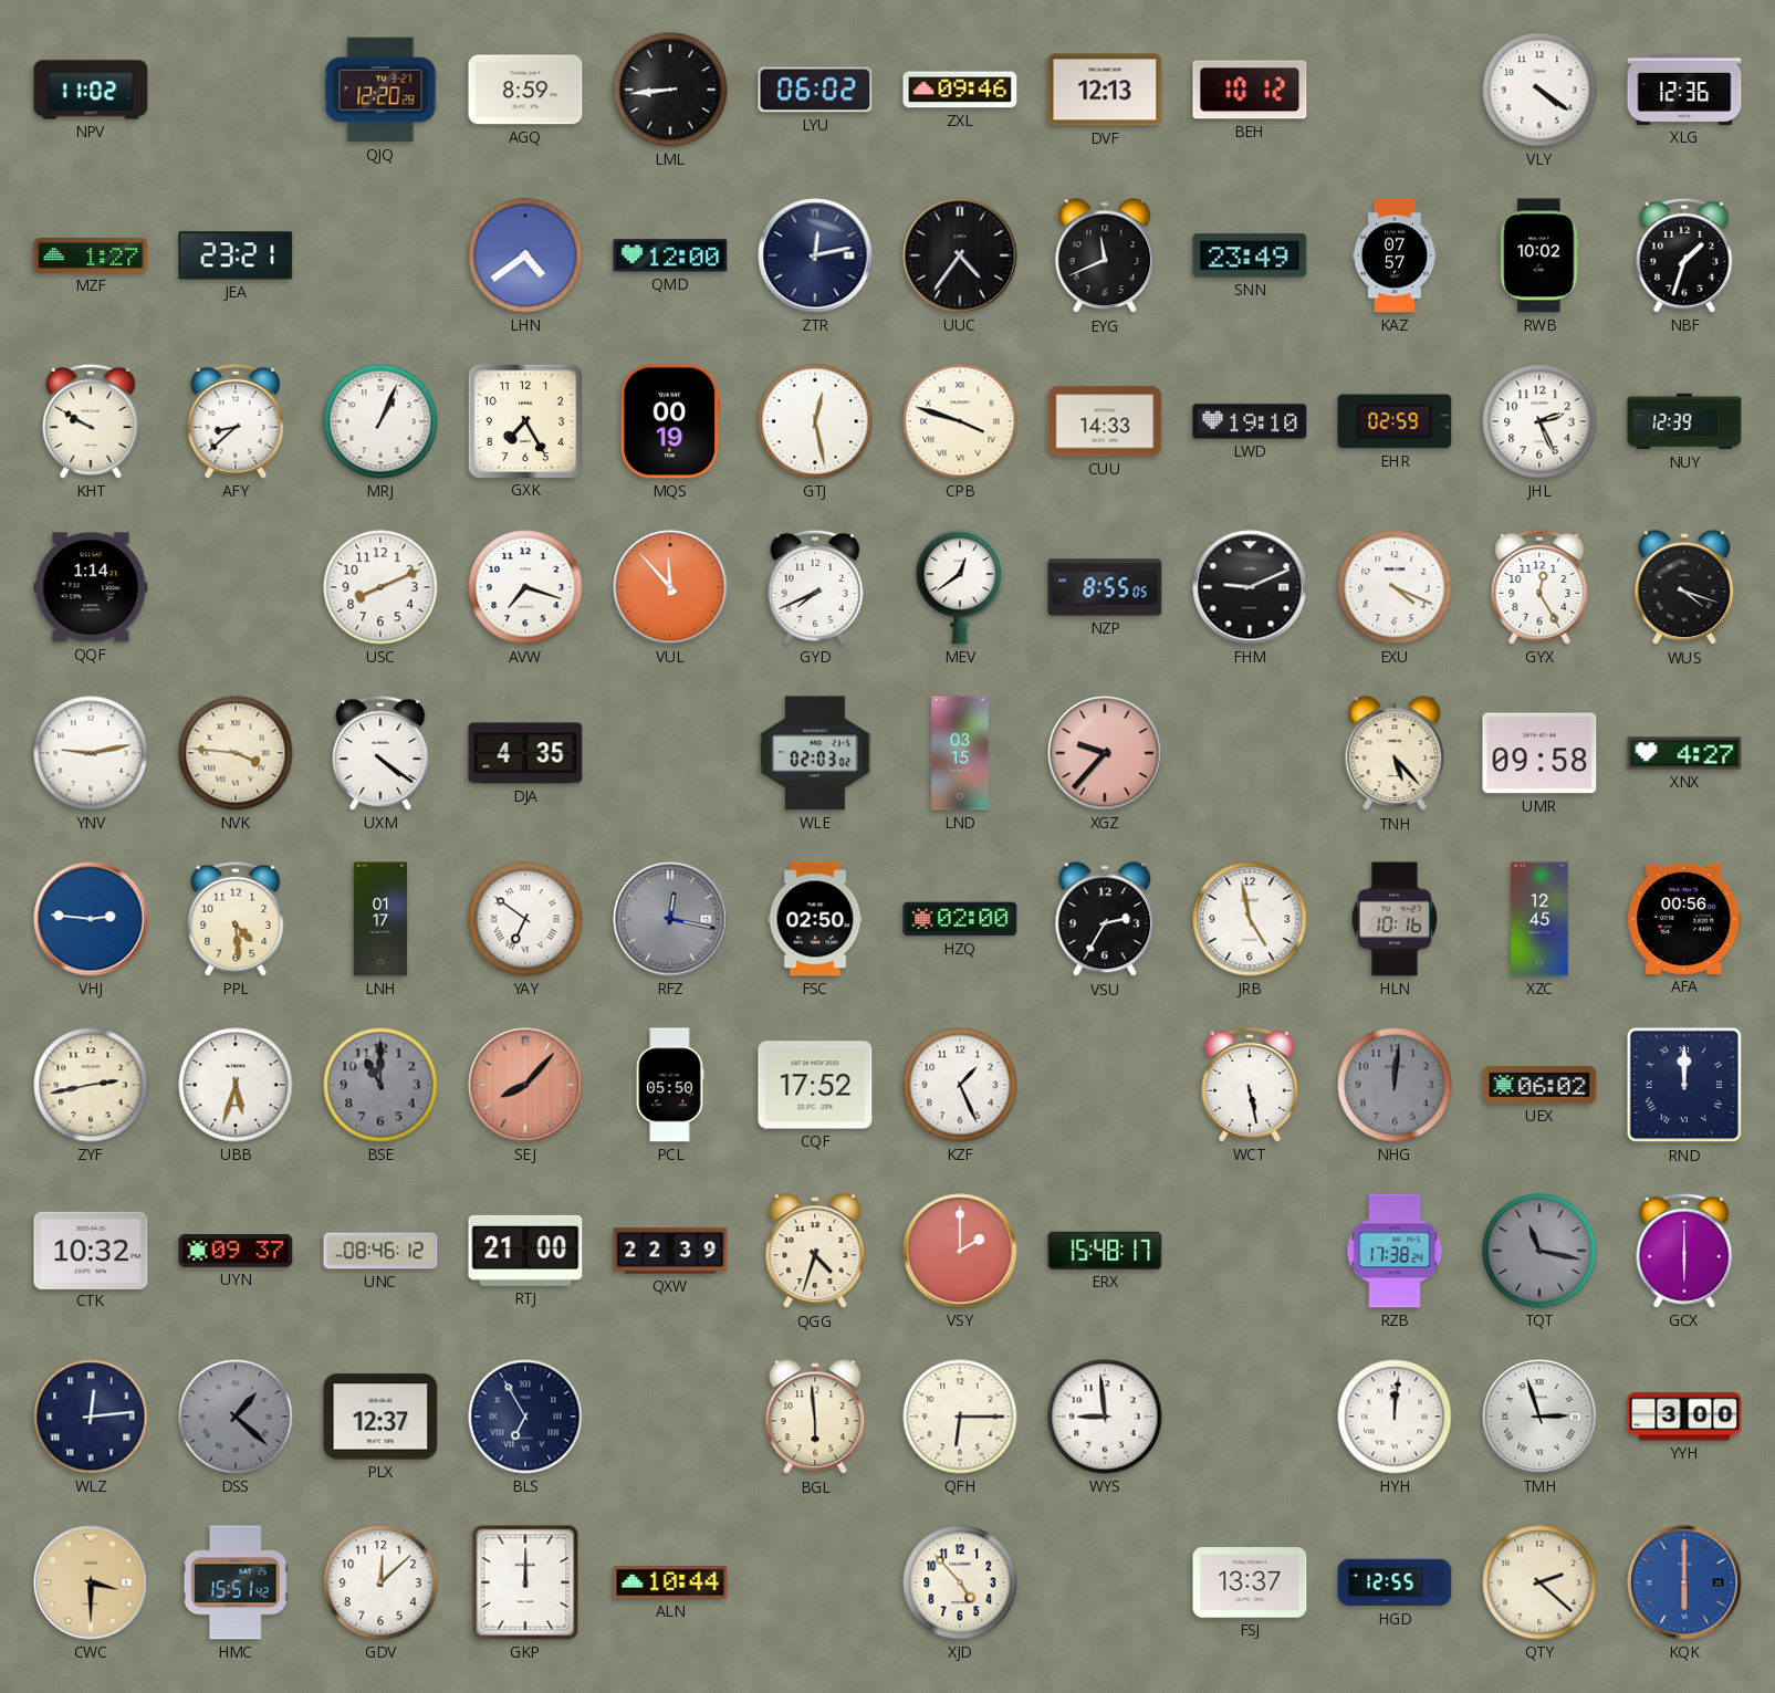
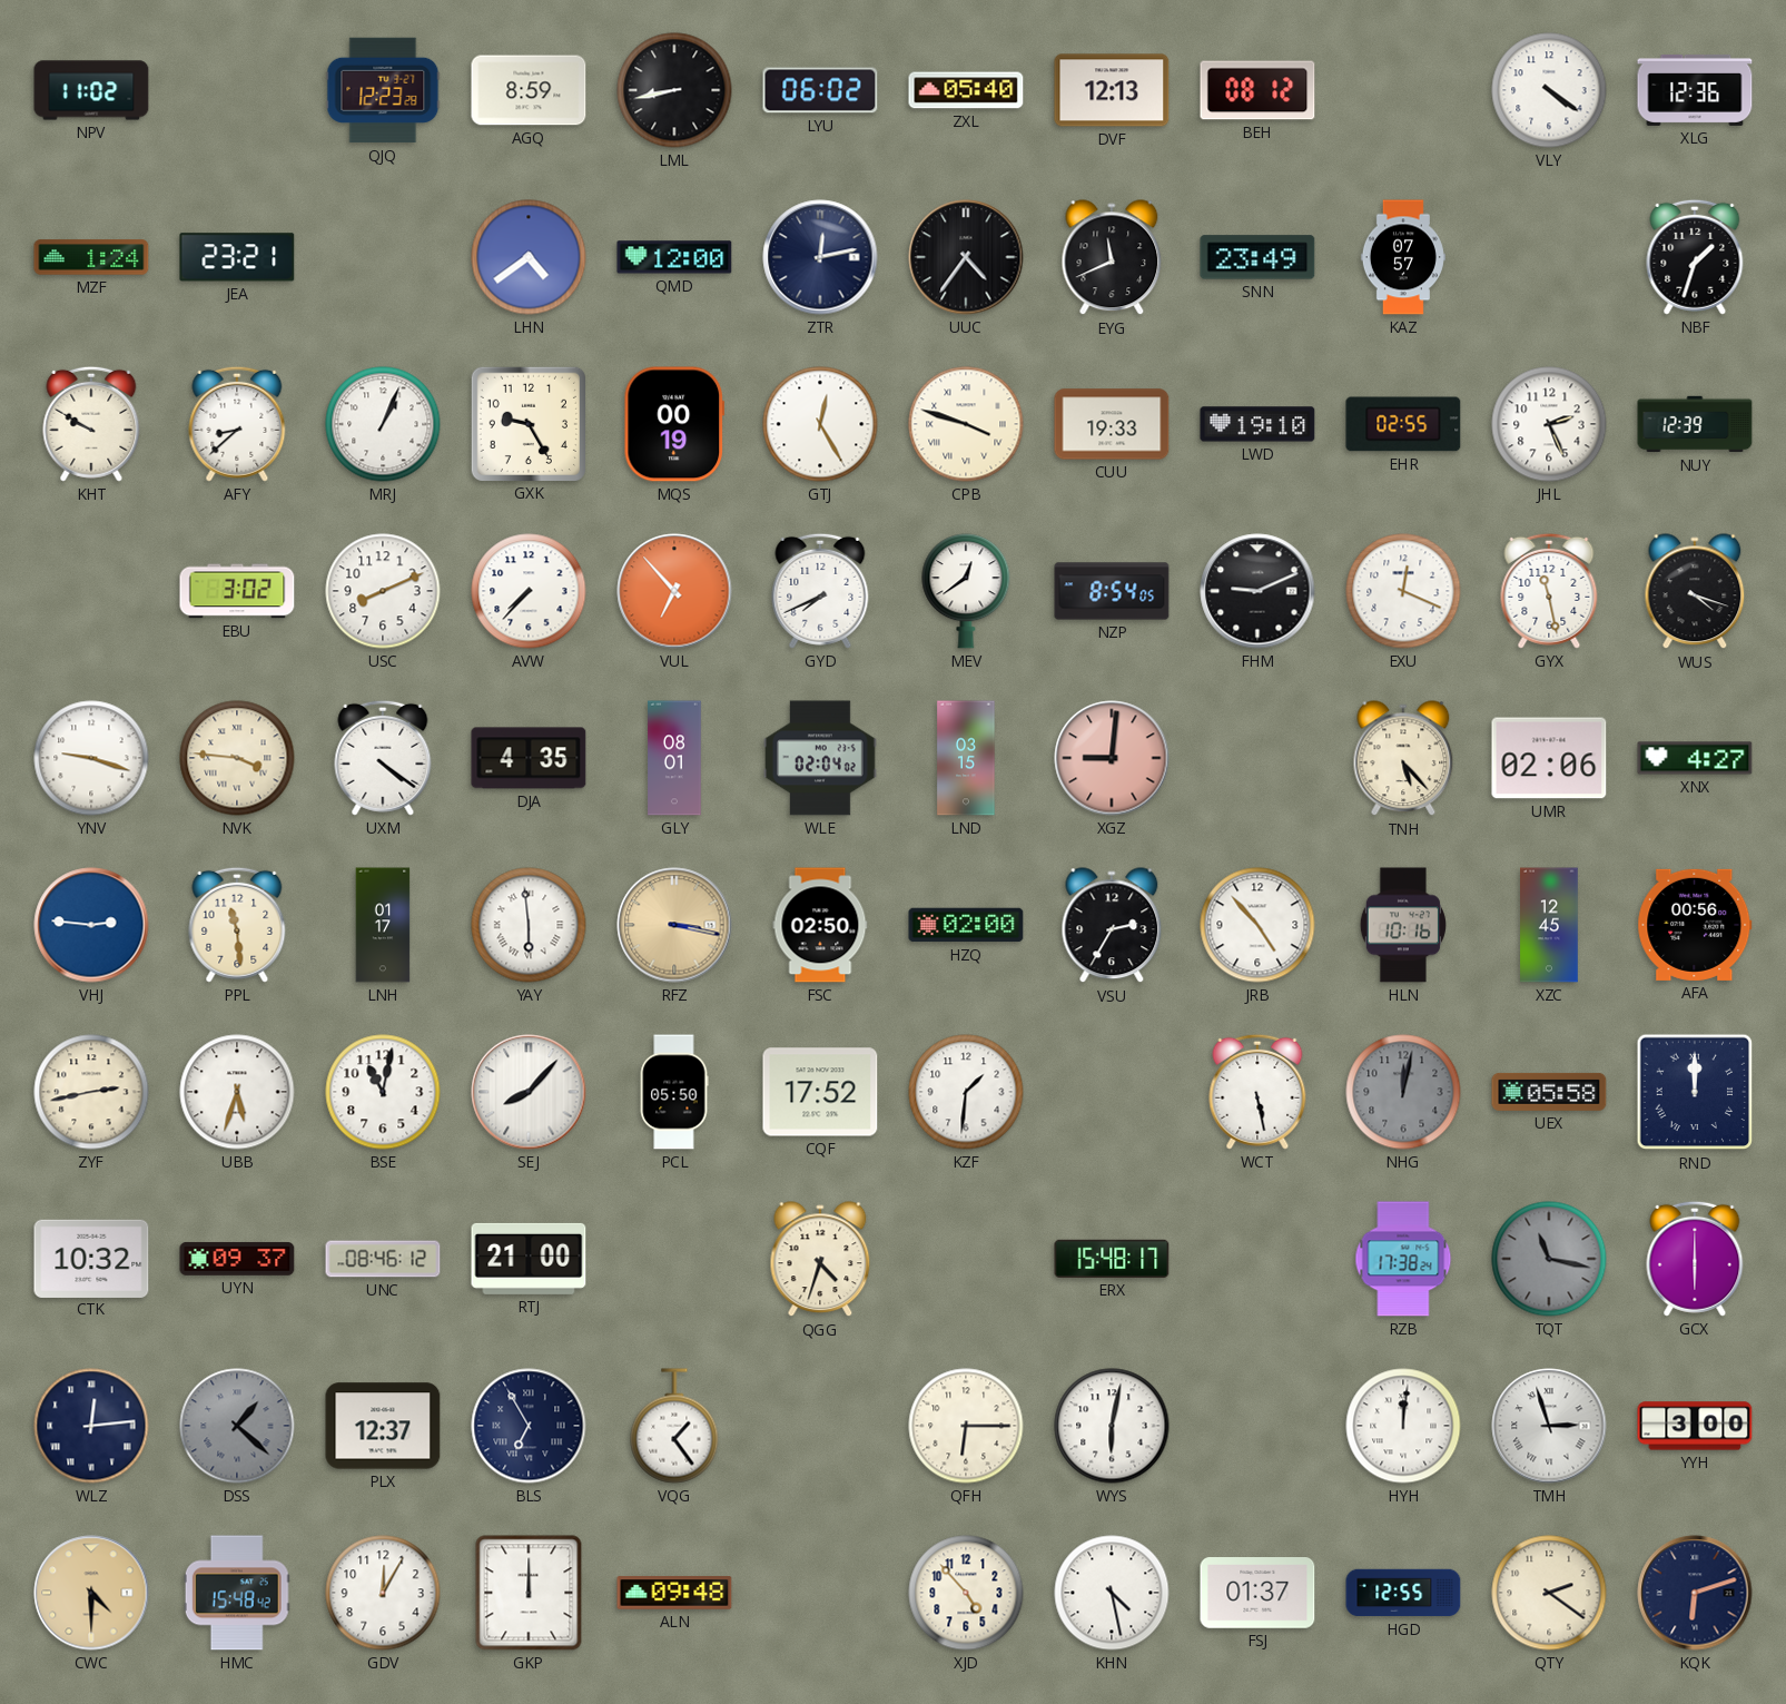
QJQ: 12:20 -> 12:23
LML: 8:44 -> 8:43
ZXL: 09:46 -> 05:40
BEH: 10:12 -> 08:12
MZF: 1:27 -> 1:24
RWB: 10:02 -> none
GXK: 7:25 -> 9:25
GTJ: 12:28 -> 12:25
CUU: 14:33 -> 19:33
EHR: 02:59 -> 02:55
QQF: 1:14 -> none
EBU: none -> 3:02
AVW: 7:18 -> 7:37
VUL: 11:53 -> 6:53
NZP: 8:55 -> 8:54
EXU: 4:19 -> 12:19
GYX: 12:25 -> 11:28
YNV: 9:13 -> 9:18
GLY: none -> 08:01
WLE: 02:03 -> 02:04
XGZ: 9:37 -> 9:01
UMR: 09:58 -> 02:06
PPL: 4:29 -> 11:29
YAY: 6:51 -> 5:59
RFZ: 12:17 -> 3:17
RFZ dial: grey -> champagne
JRB: 4:58 -> 4:53
BSE: 11:00 -> 11:02
BSE dial: grey -> white
SEJ dial: salmon -> white
KZF: 1:26 -> 1:31
NHG: 12:01 -> 12:02
UEX: 06:02 -> 05:58
QXW: 22:39 -> none
VSY: 2:00 -> none
VQG: none -> 1:24
BGL: 5:59 -> none
WYS: 8:59 -> 6:02
CWC: 3:30 -> 4:30
HMC: 15:51 -> 15:48
GDV: 12:08 -> 12:05
ALN: 10:44 -> 09:48
KHN: none -> 4:28
FSJ: 13:37 -> 01:37
QTY: 2:22 -> 2:21
KQK: 6:00 -> 6:12
KQK dial: blue -> navy
